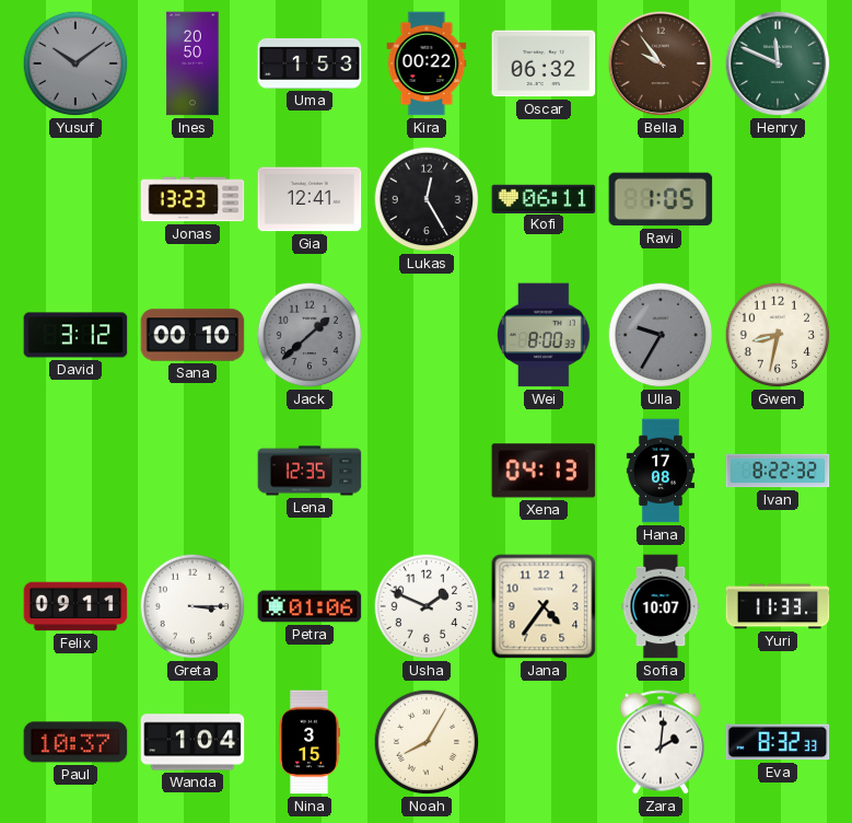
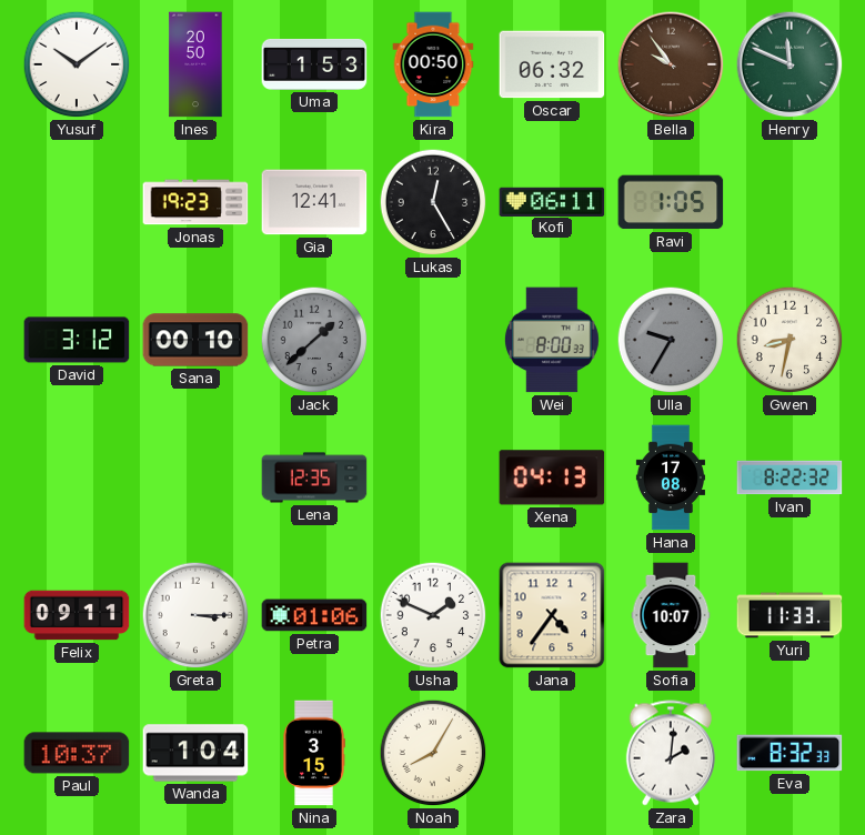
Yusuf dial: grey -> white
Kira: 00:22 -> 00:50
Jonas: 13:23 -> 19:23
